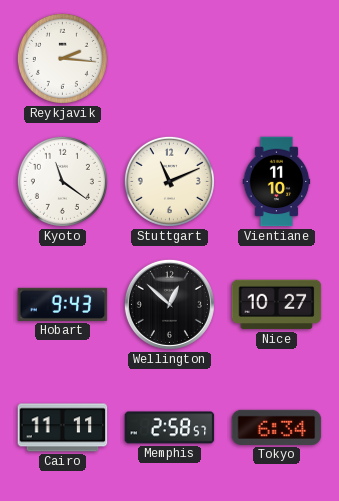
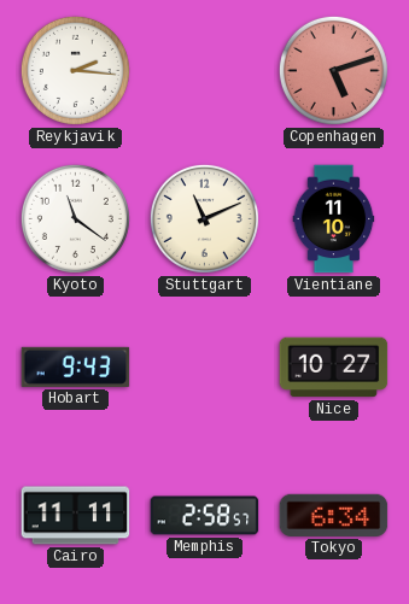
Copenhagen: none -> 5:12
Wellington: 12:52 -> none
